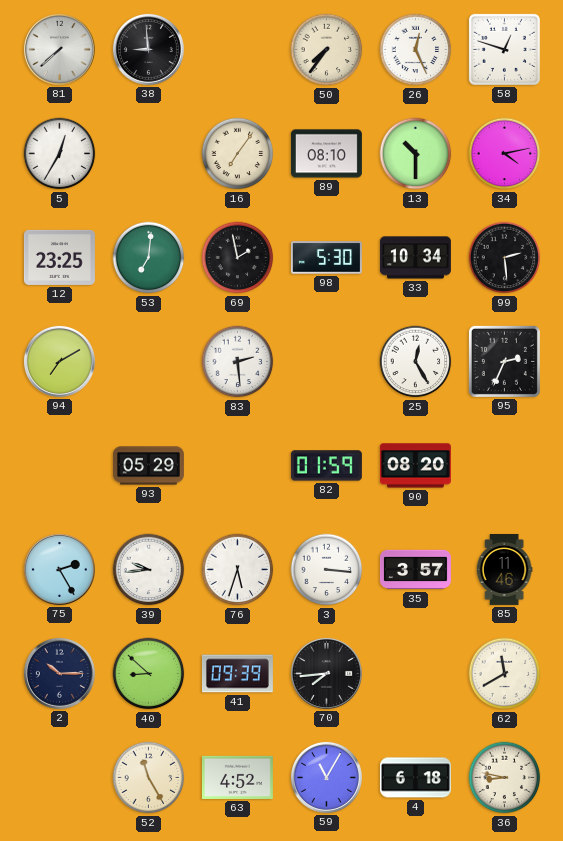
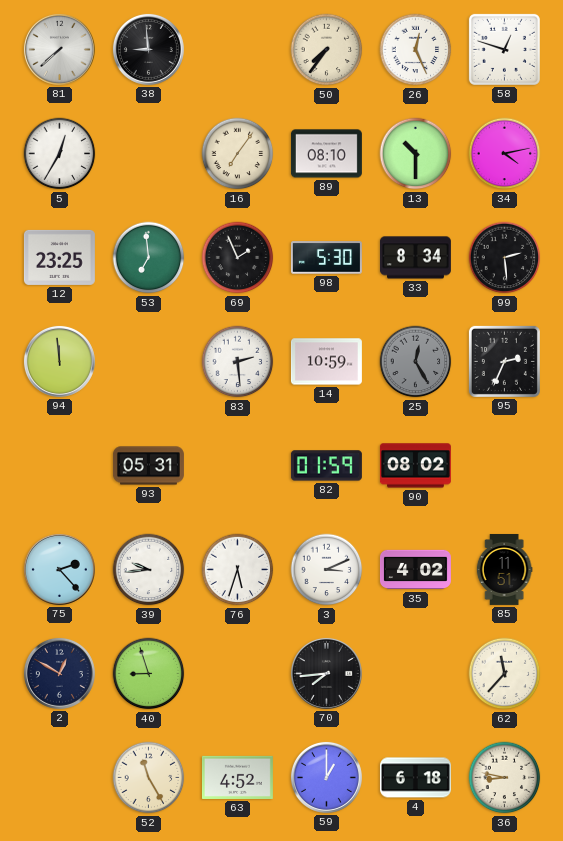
53: 7:01 -> 6:59
69: 1:58 -> 1:56
33: 10:34 -> 8:34
94: 7:10 -> 11:59
14: none -> 10:59
25 dial: white -> grey
93: 05:29 -> 05:31
90: 08:20 -> 08:02
75: 2:25 -> 2:23
3: 3:16 -> 3:11
35: 3:57 -> 4:02
85: 11:46 -> 11:51
2: 10:15 -> 12:50
40: 8:52 -> 8:57
41: 09:39 -> none
62: 11:40 -> 11:37
59: 11:05 -> 1:00
